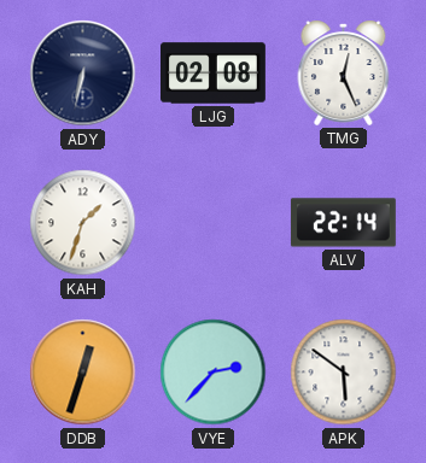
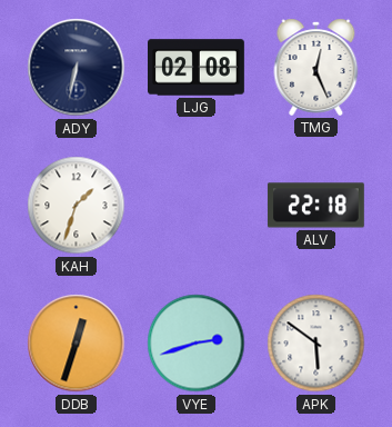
ALV: 22:14 -> 22:18
VYE: 2:37 -> 2:42
